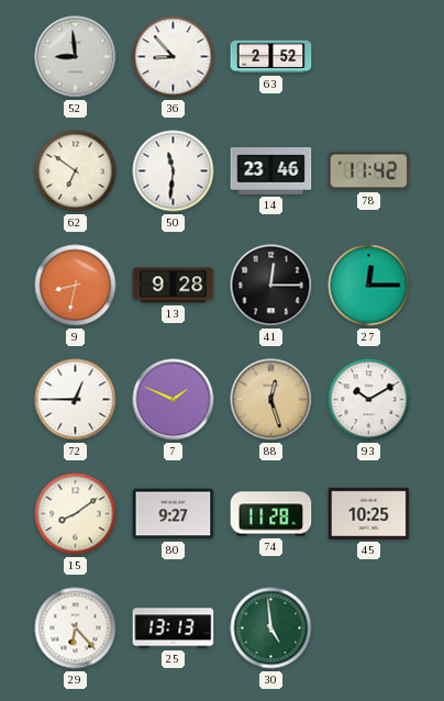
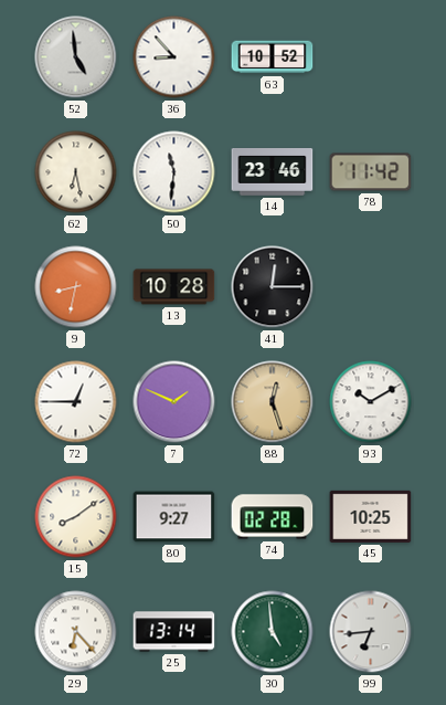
52: 8:59 -> 4:59
63: 2:52 -> 10:52
62: 6:51 -> 6:28
13: 9:28 -> 10:28
27: 12:15 -> none
74: 11:28 -> 02:28
25: 13:13 -> 13:14
99: none -> 6:44
